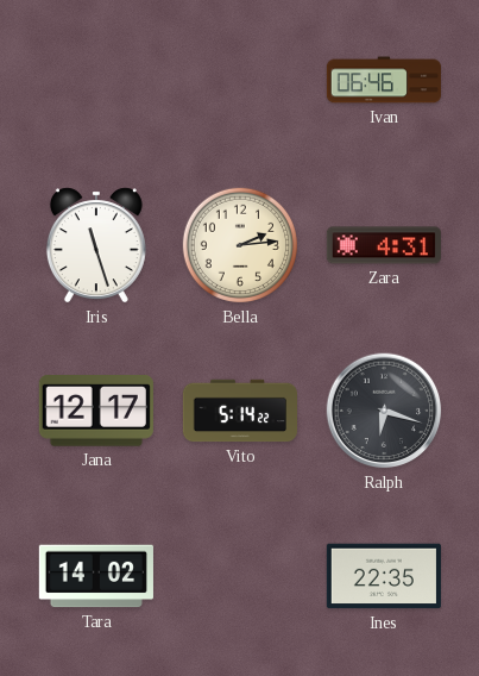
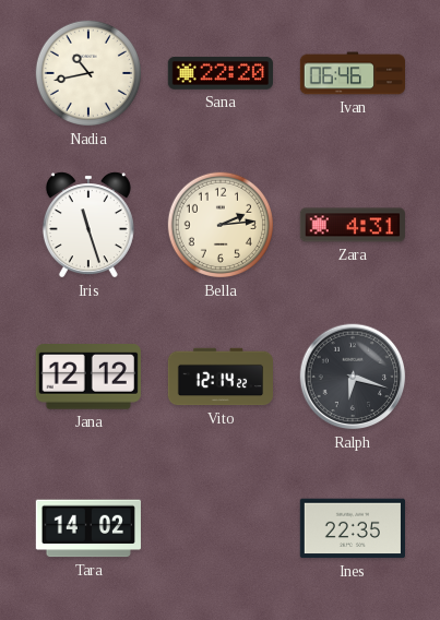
Nadia: none -> 10:43
Sana: none -> 22:20
Jana: 12:17 -> 12:12
Vito: 5:14 -> 12:14
